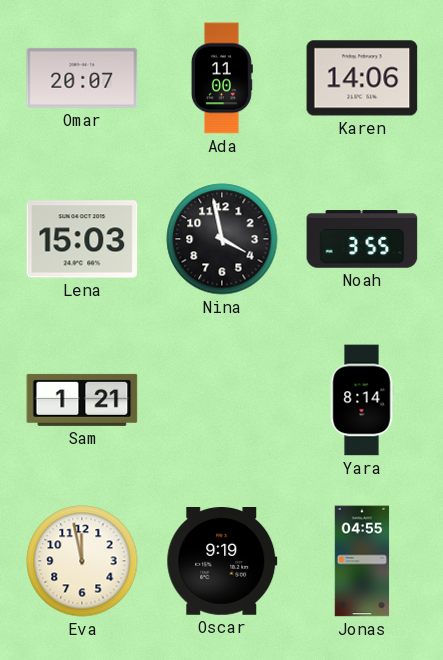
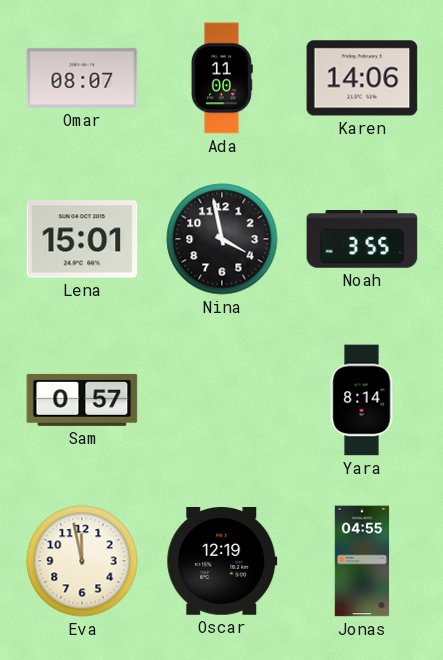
Omar: 20:07 -> 08:07
Lena: 15:03 -> 15:01
Sam: 1:21 -> 0:57
Oscar: 9:19 -> 12:19
